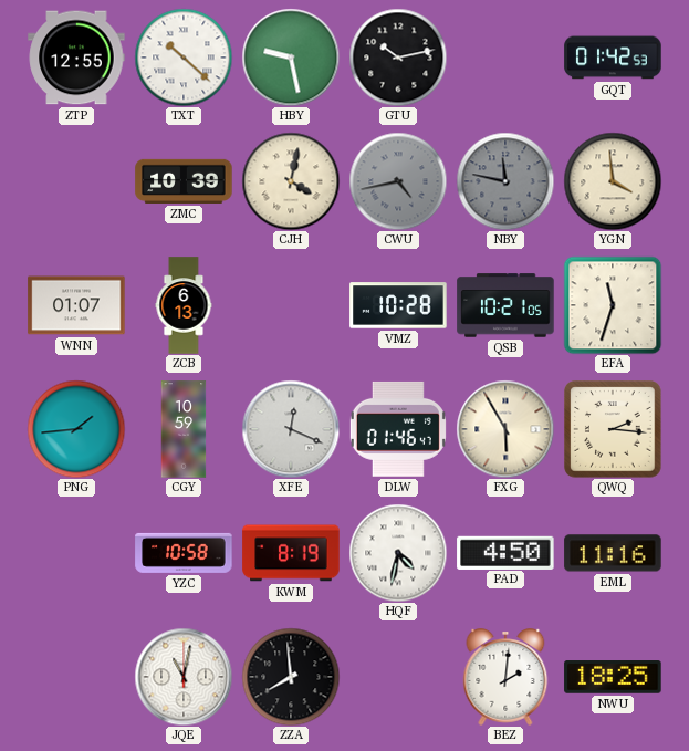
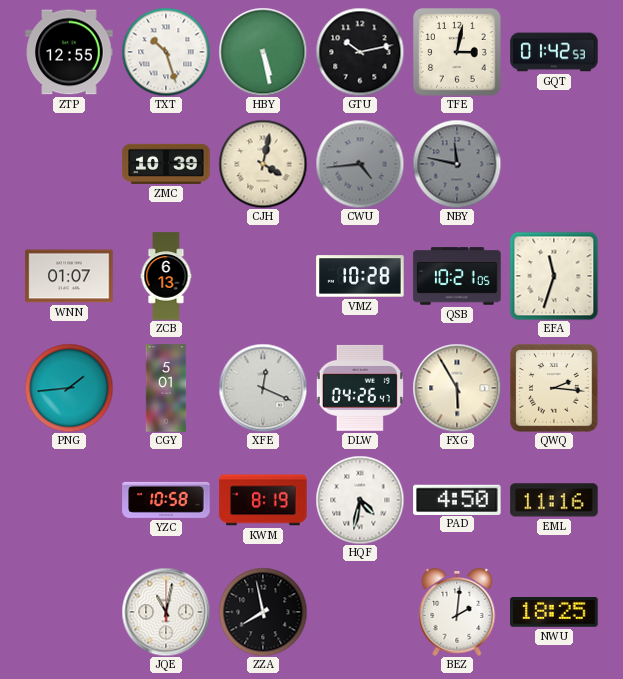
TXT: 10:22 -> 10:27
HBY: 9:28 -> 5:28
TFE: none -> 3:02
CWU: 4:43 -> 4:44
YGN: 3:59 -> none
CGY: 10:59 -> 5:01
DLW: 01:46 -> 04:26
ZZA: 7:59 -> 7:58
